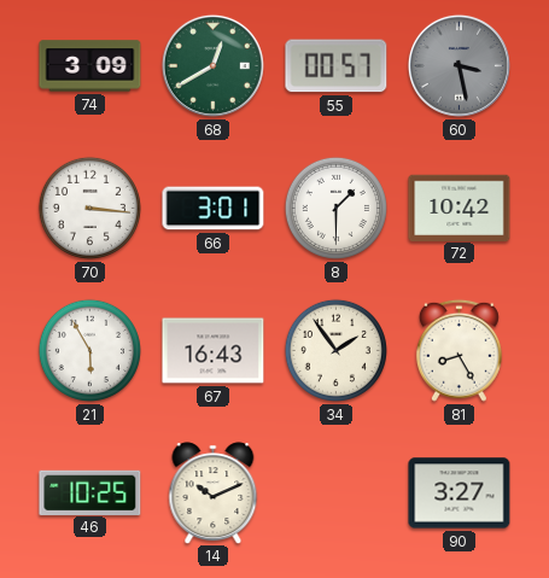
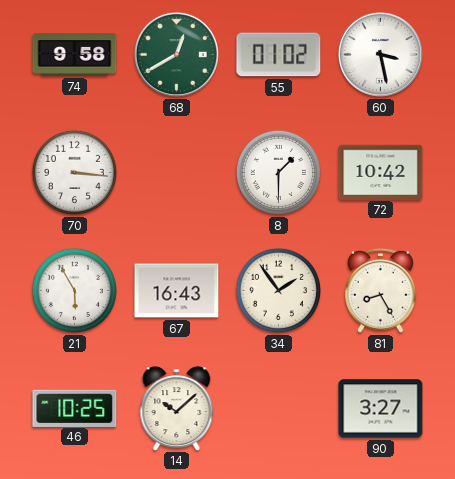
74: 3:09 -> 9:58
55: 00:57 -> 01:02
60 dial: grey -> white
66: 3:01 -> none
14: 10:11 -> 10:08
